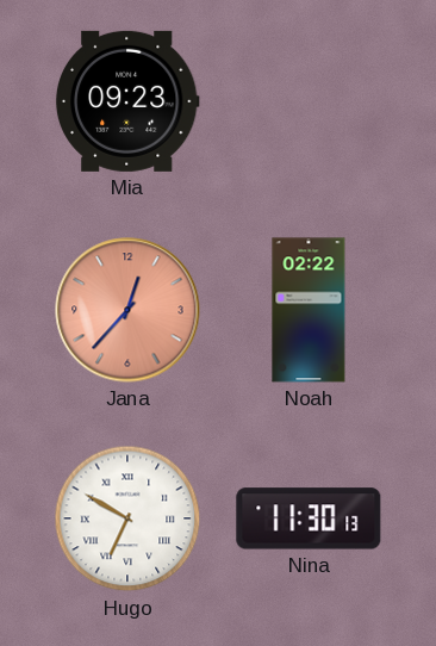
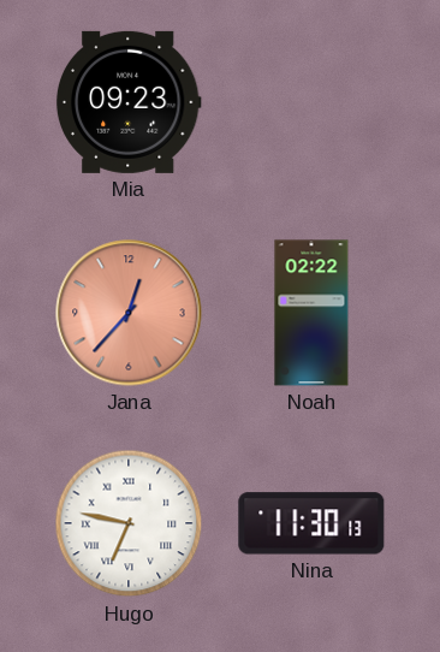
Hugo: 6:50 -> 6:47
